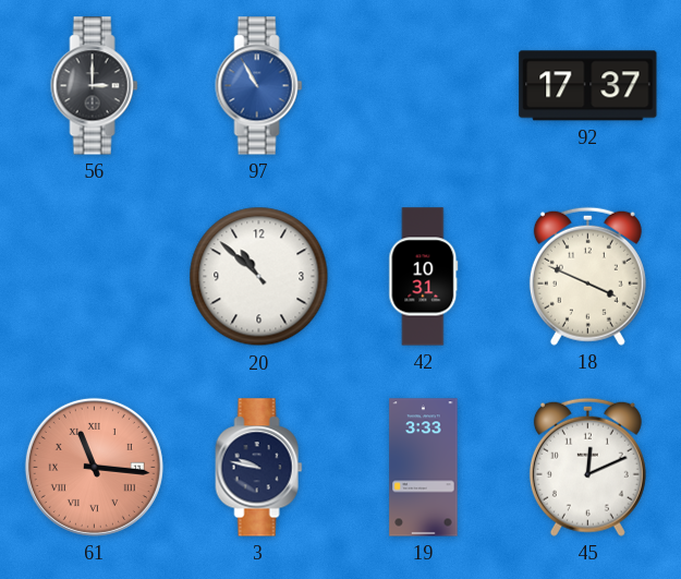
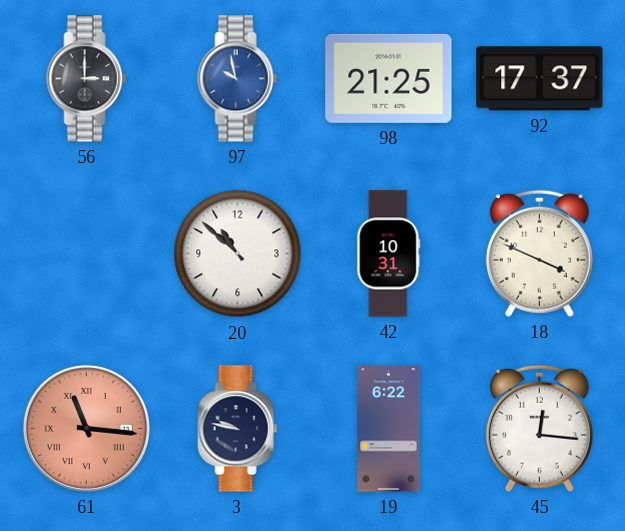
97: 10:55 -> 9:58
98: none -> 21:25
19: 3:33 -> 6:22
45: 12:11 -> 12:16
